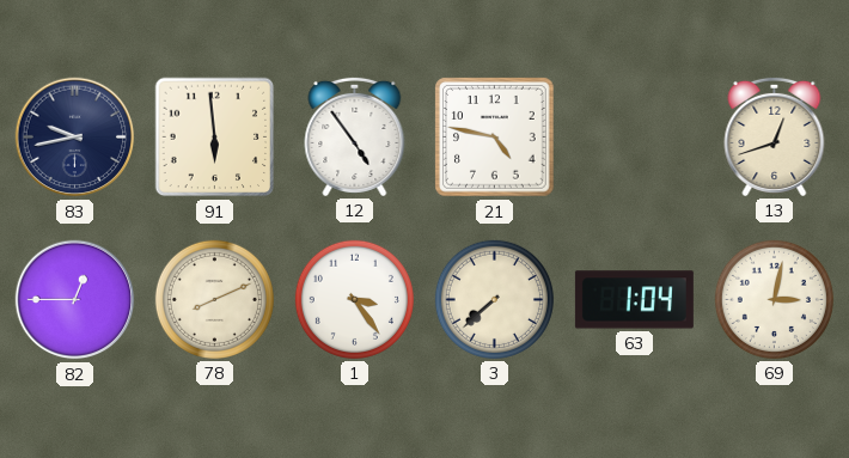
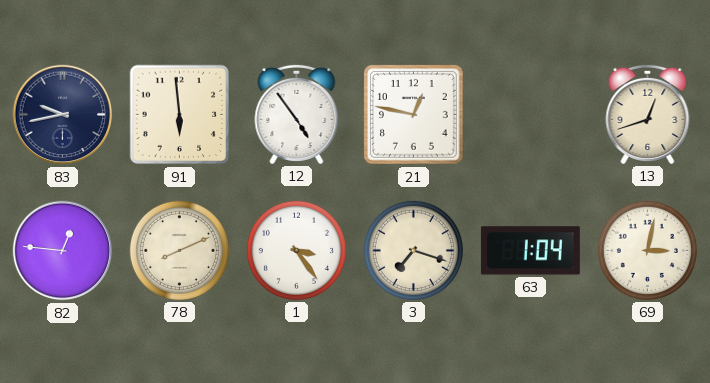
21: 4:47 -> 12:47
82: 12:45 -> 12:46
3: 7:38 -> 7:18
